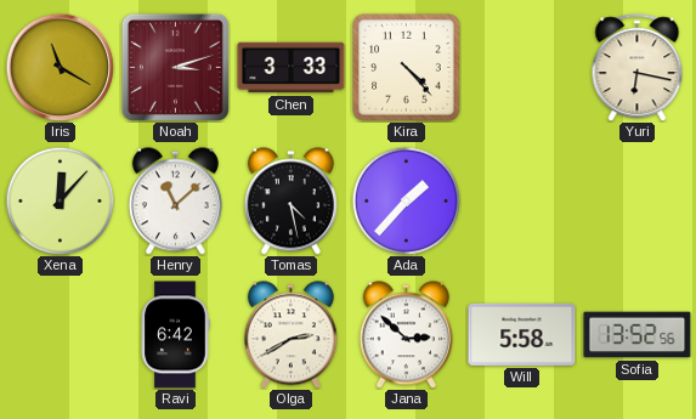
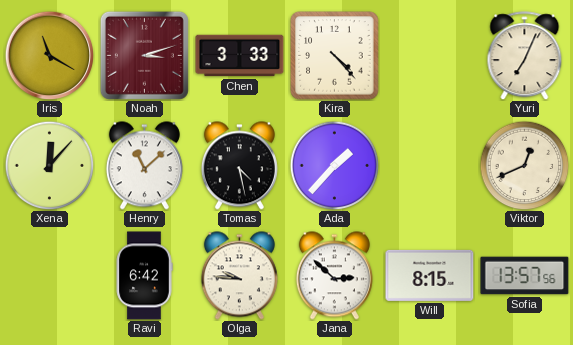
Yuri: 6:17 -> 7:04
Viktor: none -> 12:41
Olga: 2:40 -> 9:46
Will: 5:58 -> 8:15
Sofia: 13:52 -> 13:57
